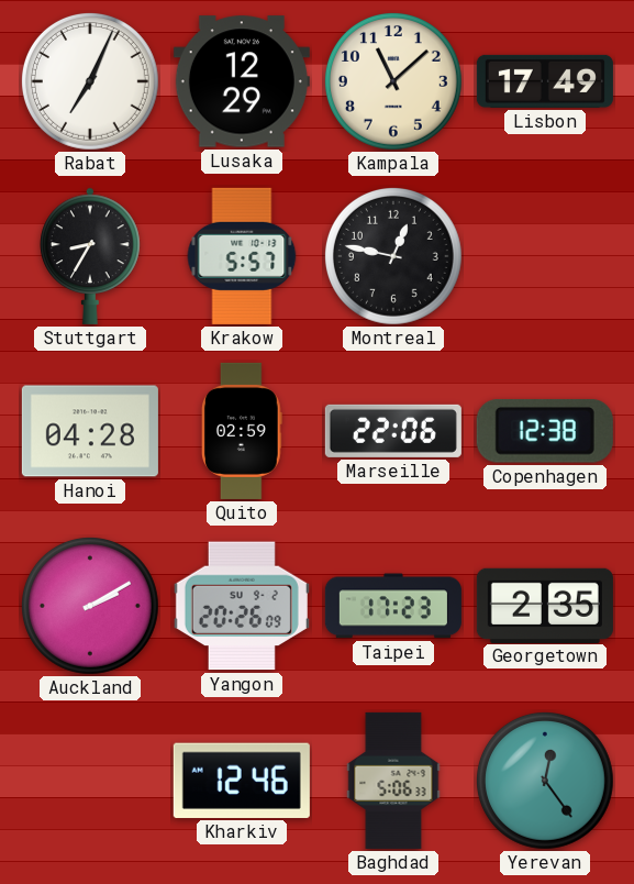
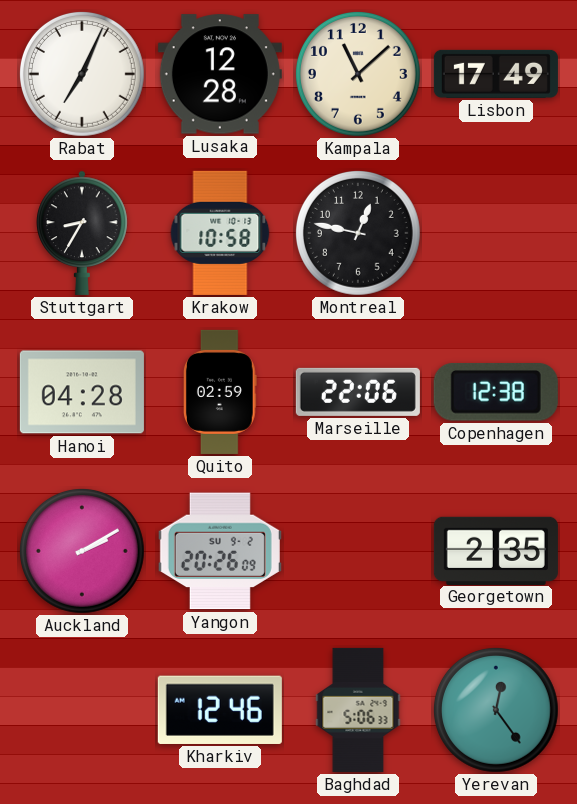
Lusaka: 12:29 -> 12:28
Krakow: 5:57 -> 10:58
Taipei: 17:23 -> none
